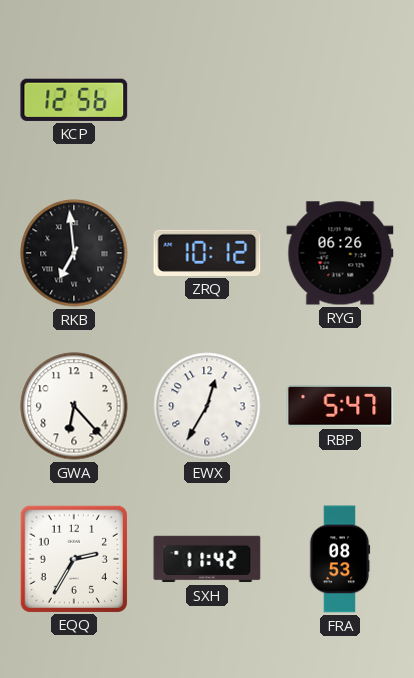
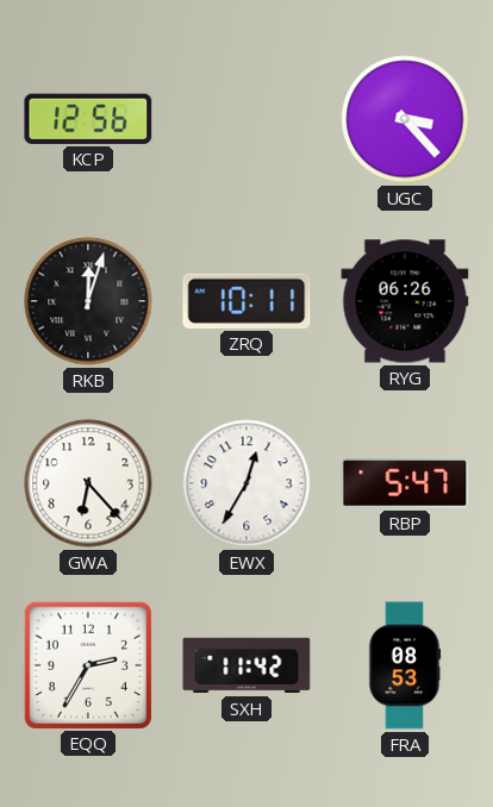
UGC: none -> 3:23
RKB: 6:59 -> 12:03
ZRQ: 10:12 -> 10:11
